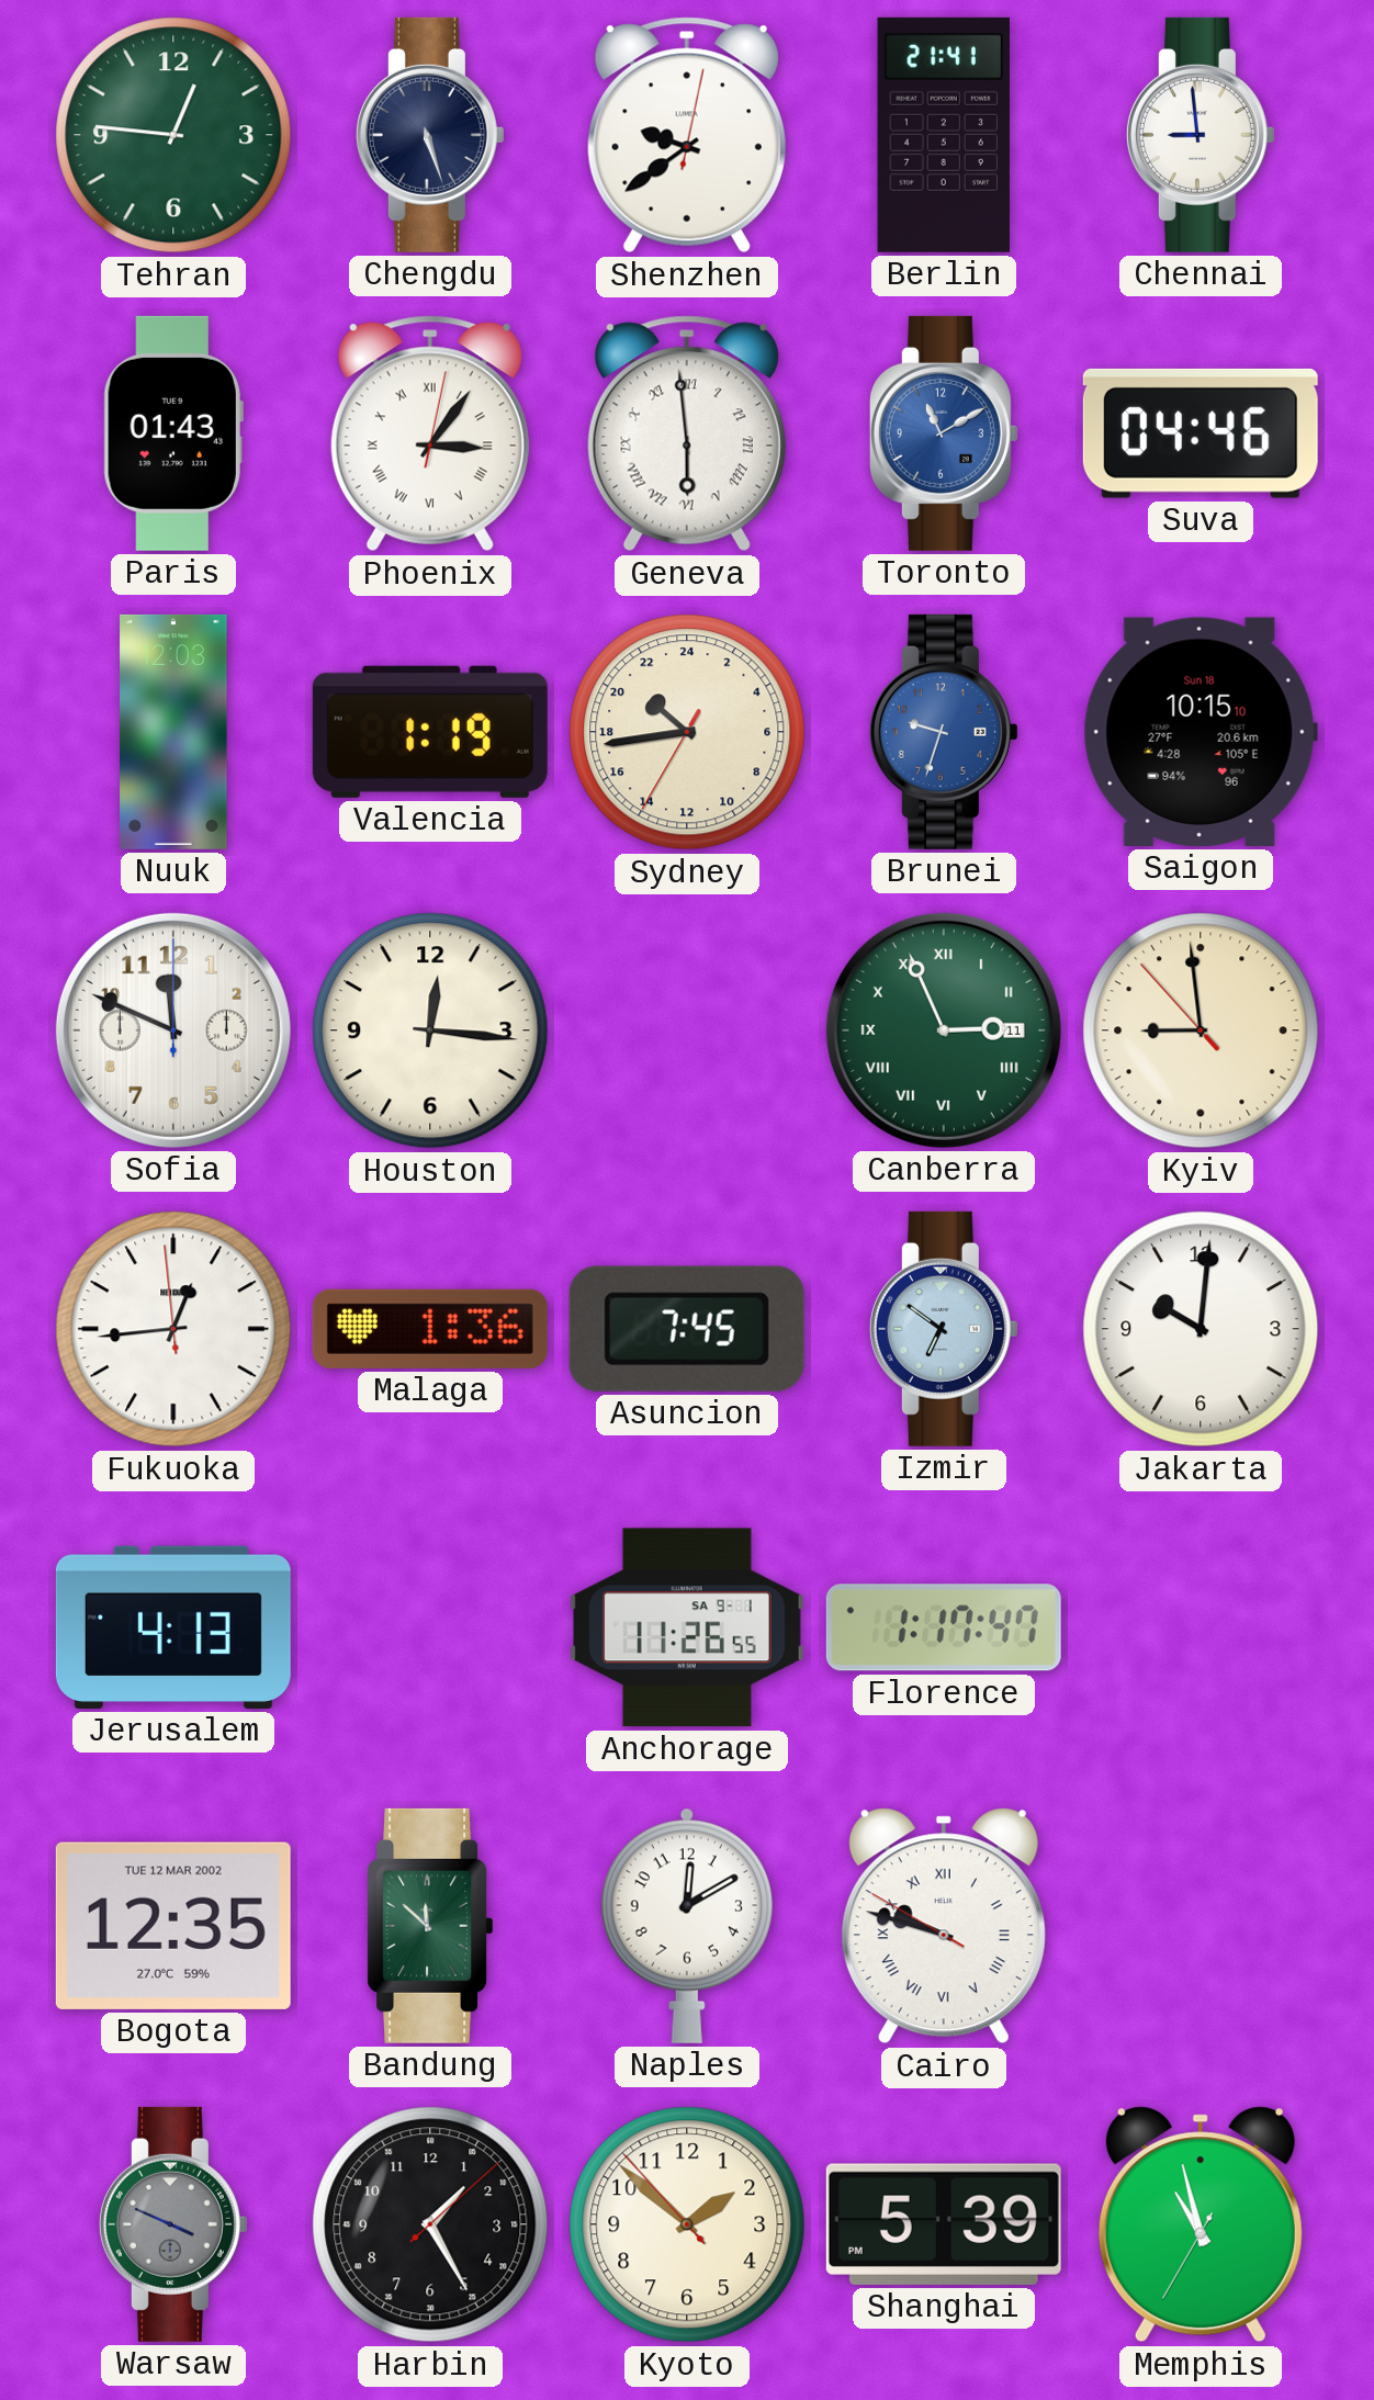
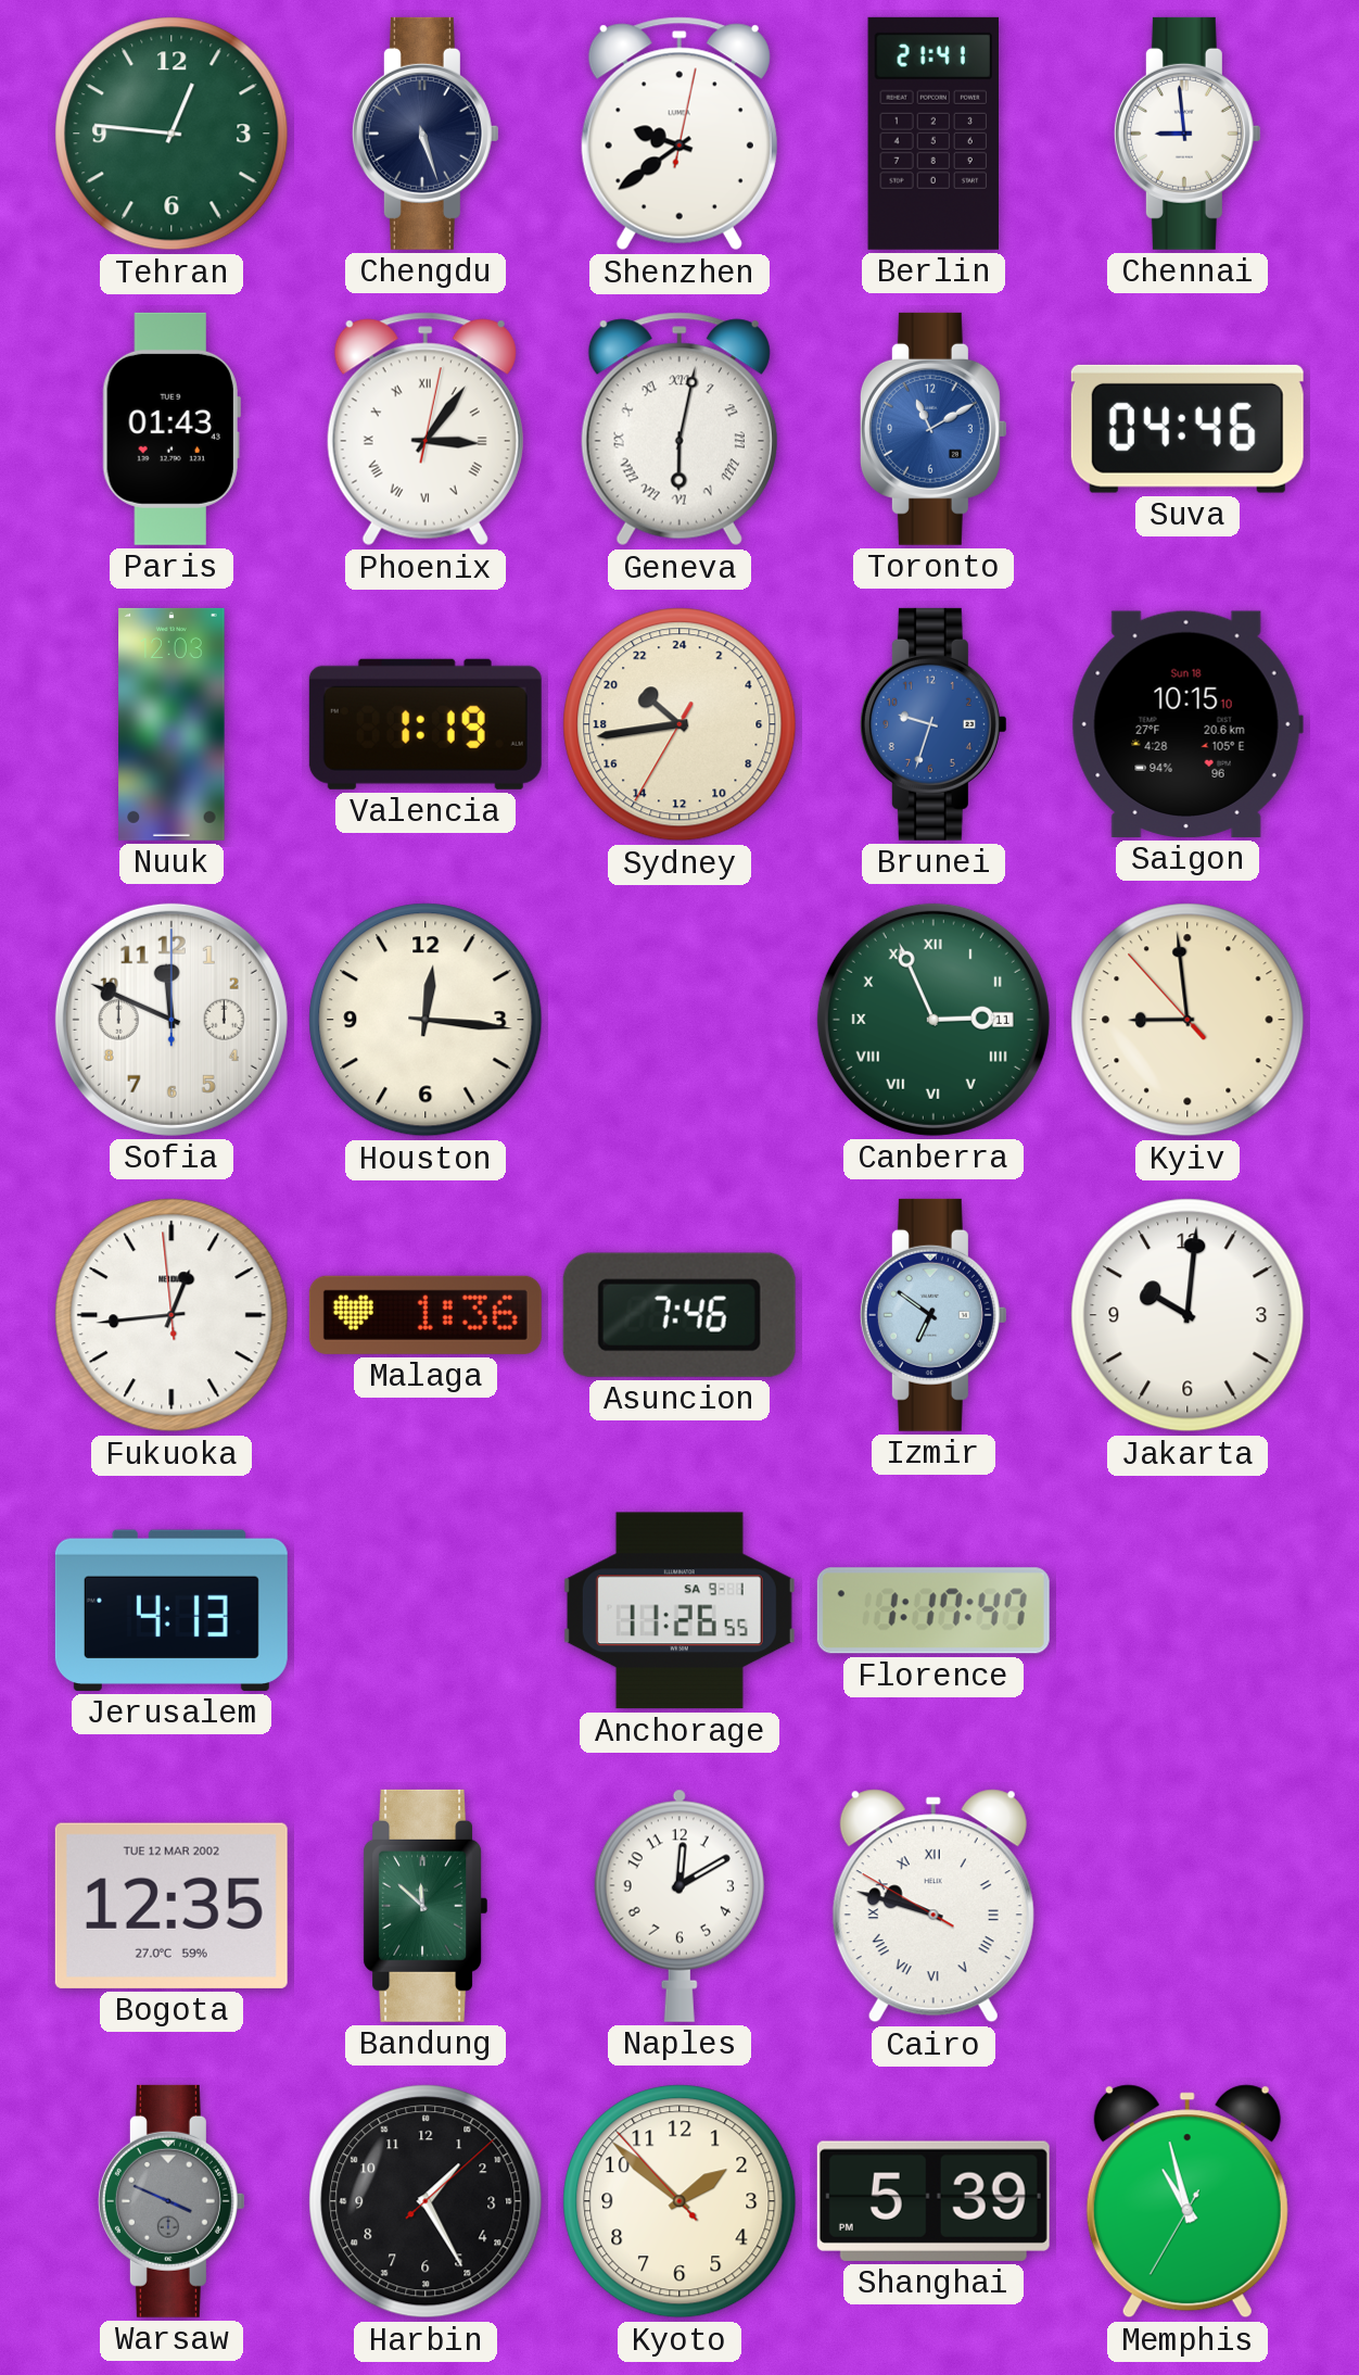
Geneva: 5:59 -> 6:02
Asuncion: 7:45 -> 7:46
